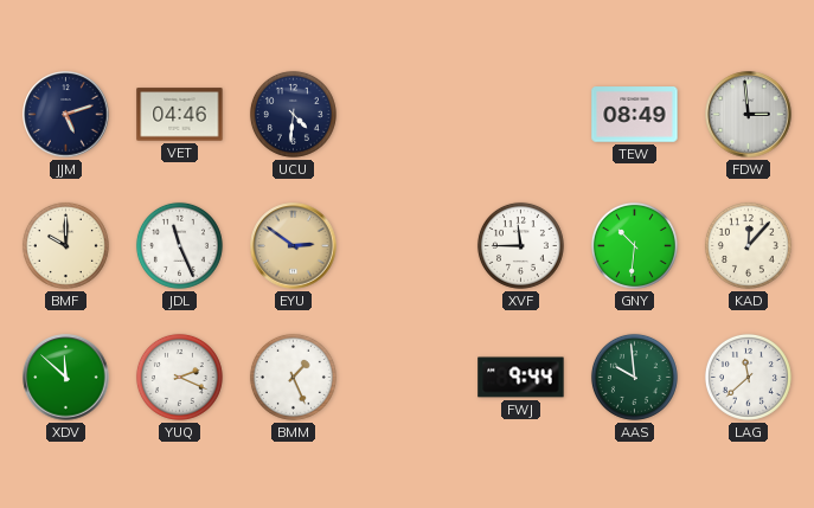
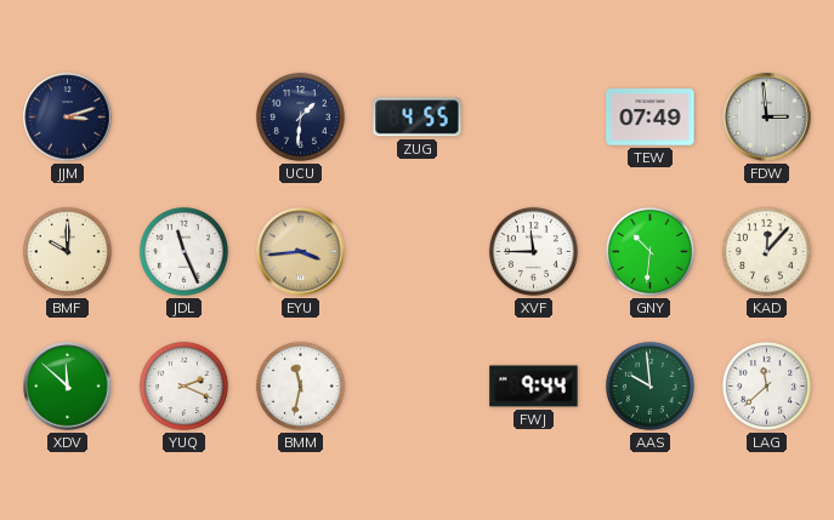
JJM: 5:12 -> 3:12
VET: 04:46 -> none
UCU: 4:31 -> 1:31
ZUG: none -> 4:55
TEW: 08:49 -> 07:49
EYU: 2:51 -> 3:44
BMM: 1:26 -> 11:32
